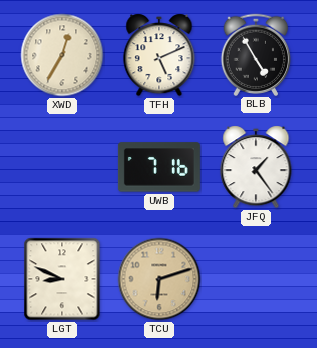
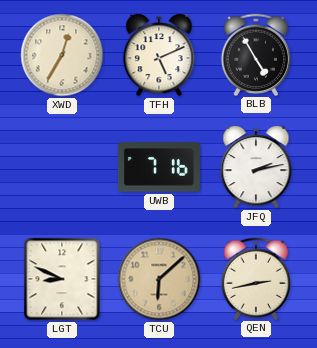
JFQ: 1:24 -> 2:13
TCU: 6:12 -> 6:08
QEN: none -> 2:43
